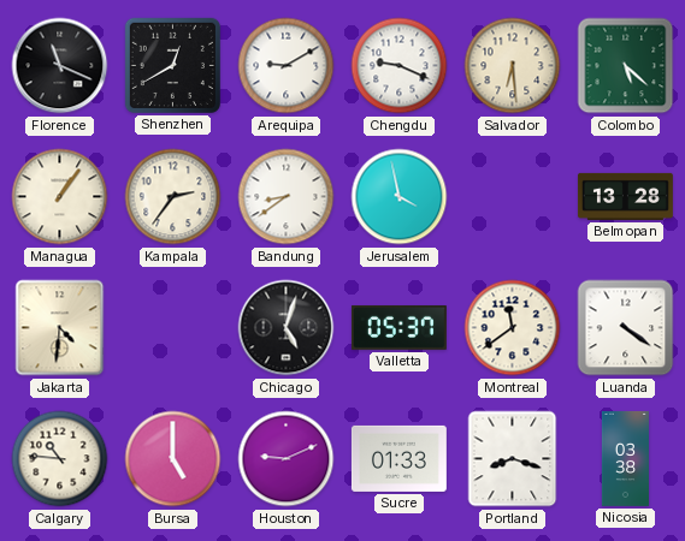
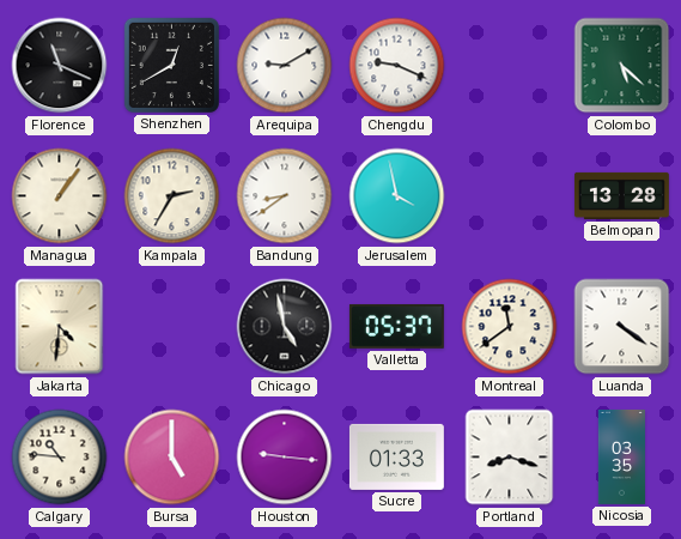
Salvador: 6:29 -> none
Kampala: 2:36 -> 2:35
Chicago: 5:03 -> 4:58
Houston: 9:11 -> 9:16
Nicosia: 03:38 -> 03:35
